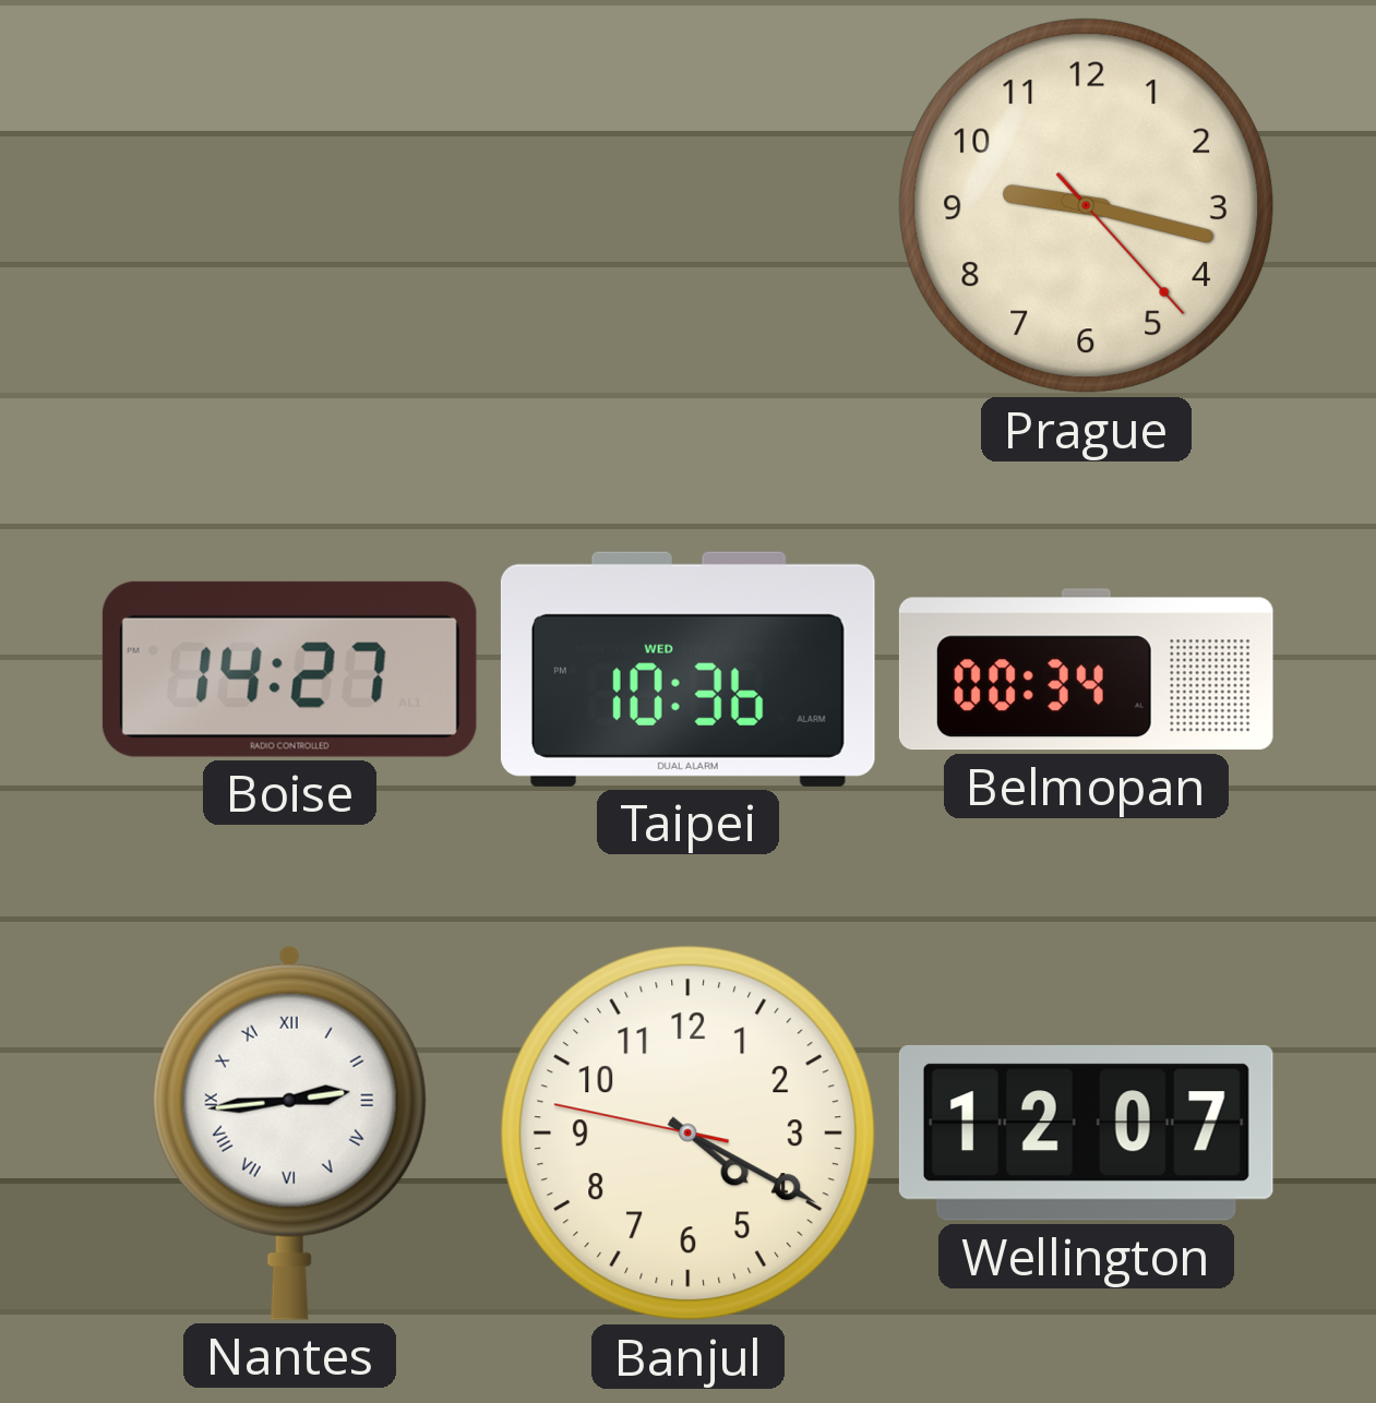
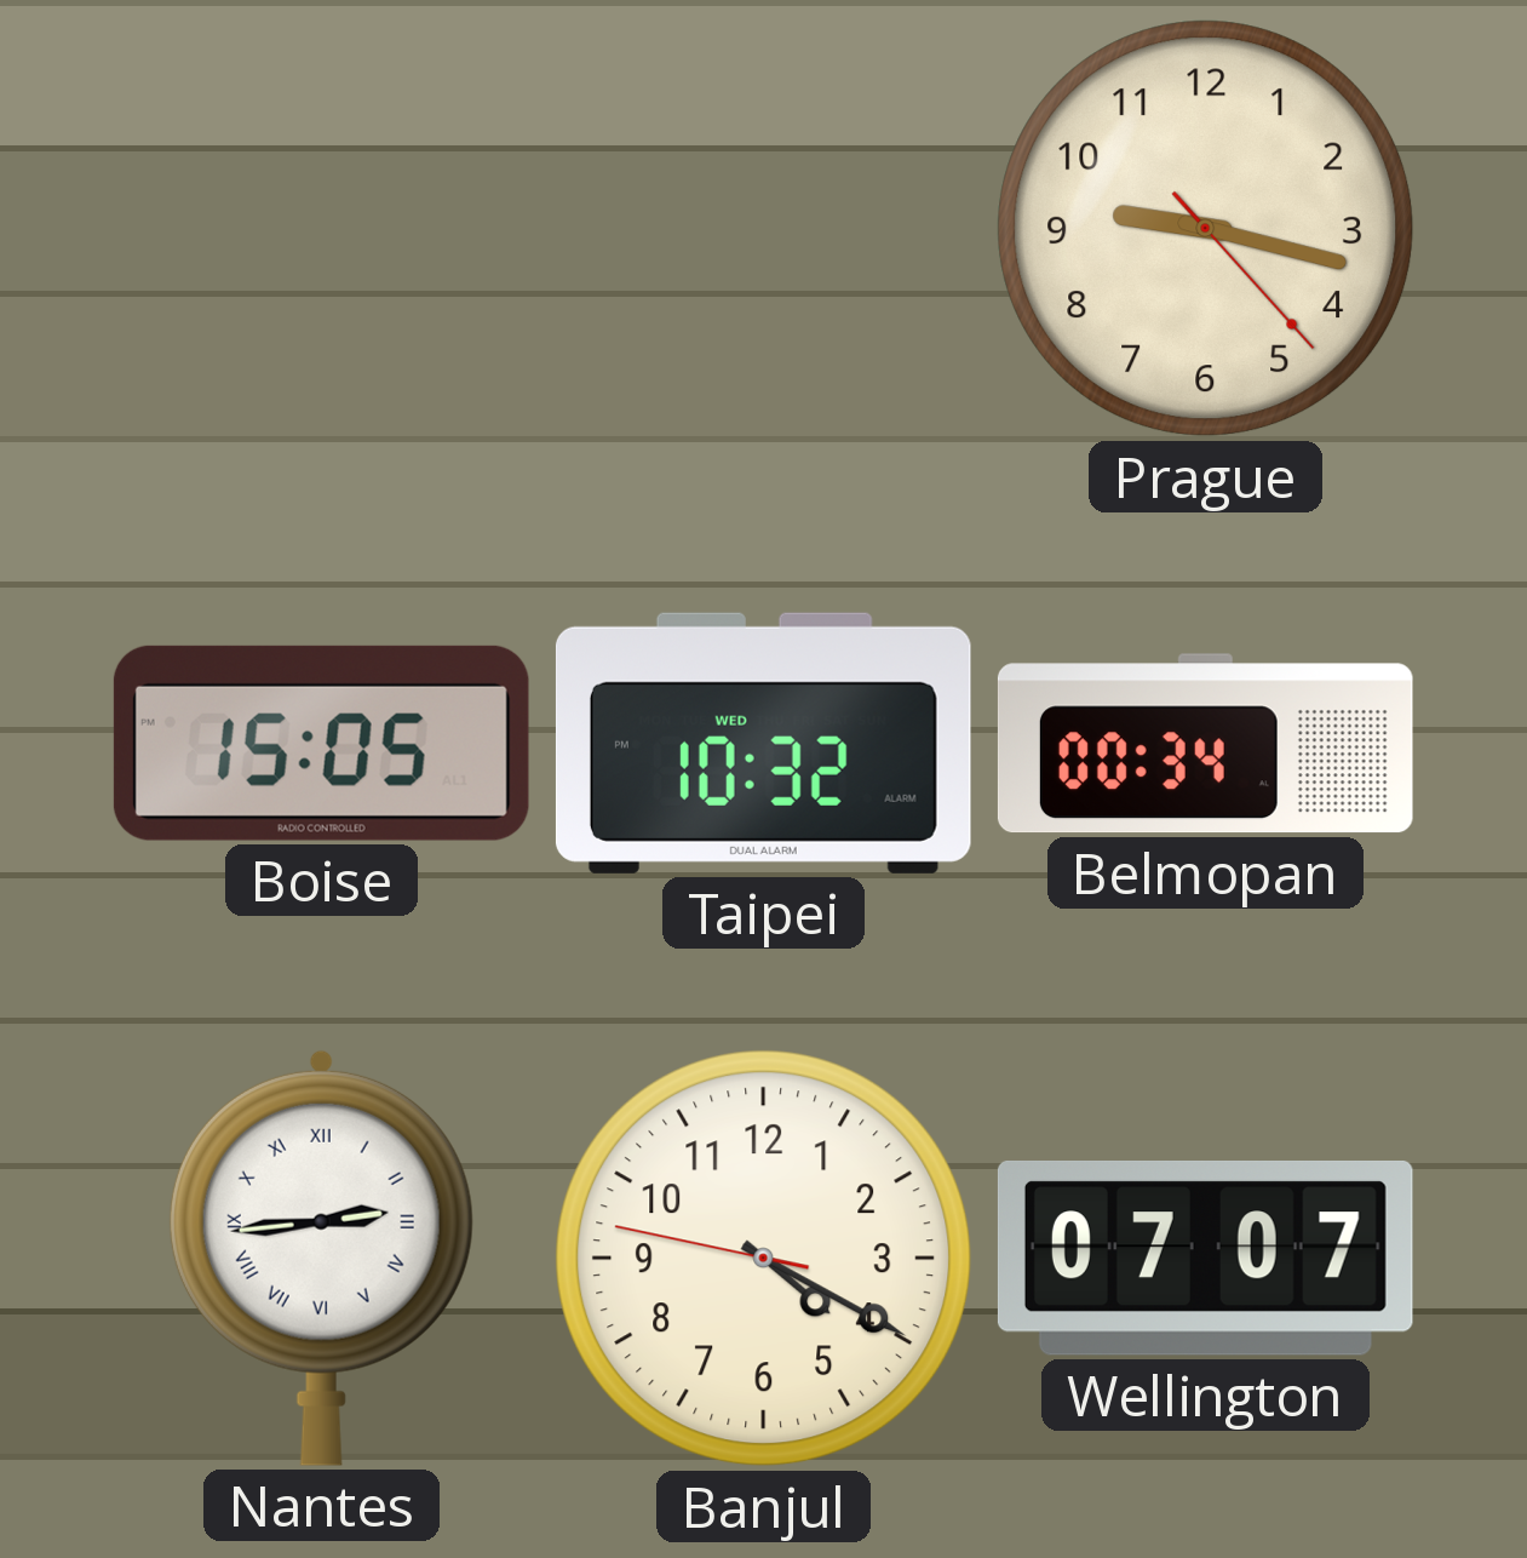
Boise: 14:27 -> 15:05
Taipei: 10:36 -> 10:32
Wellington: 12:07 -> 07:07
